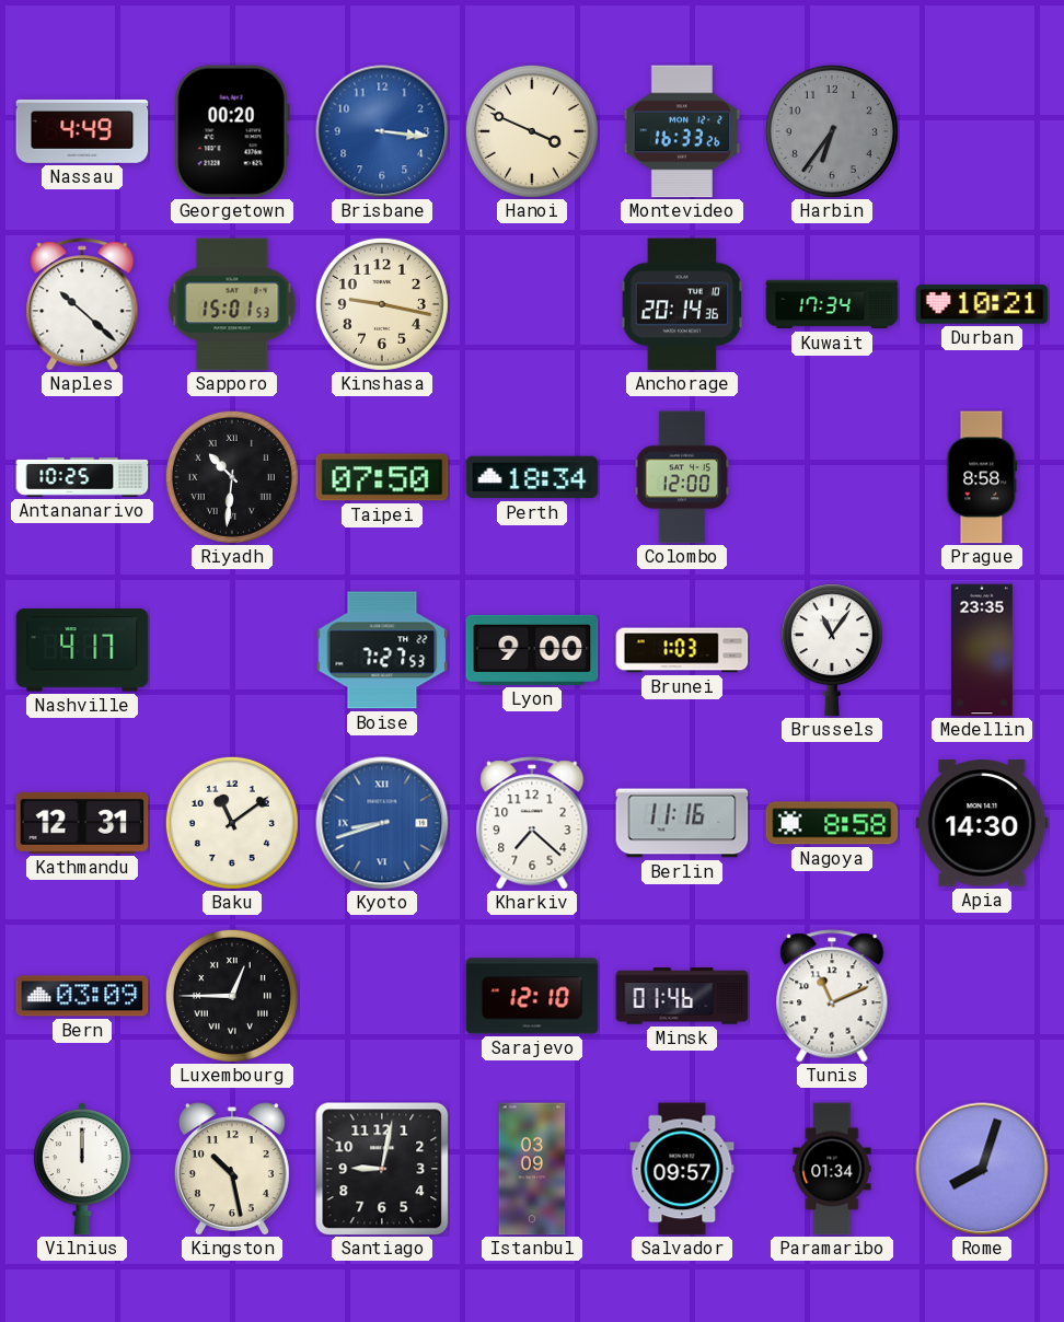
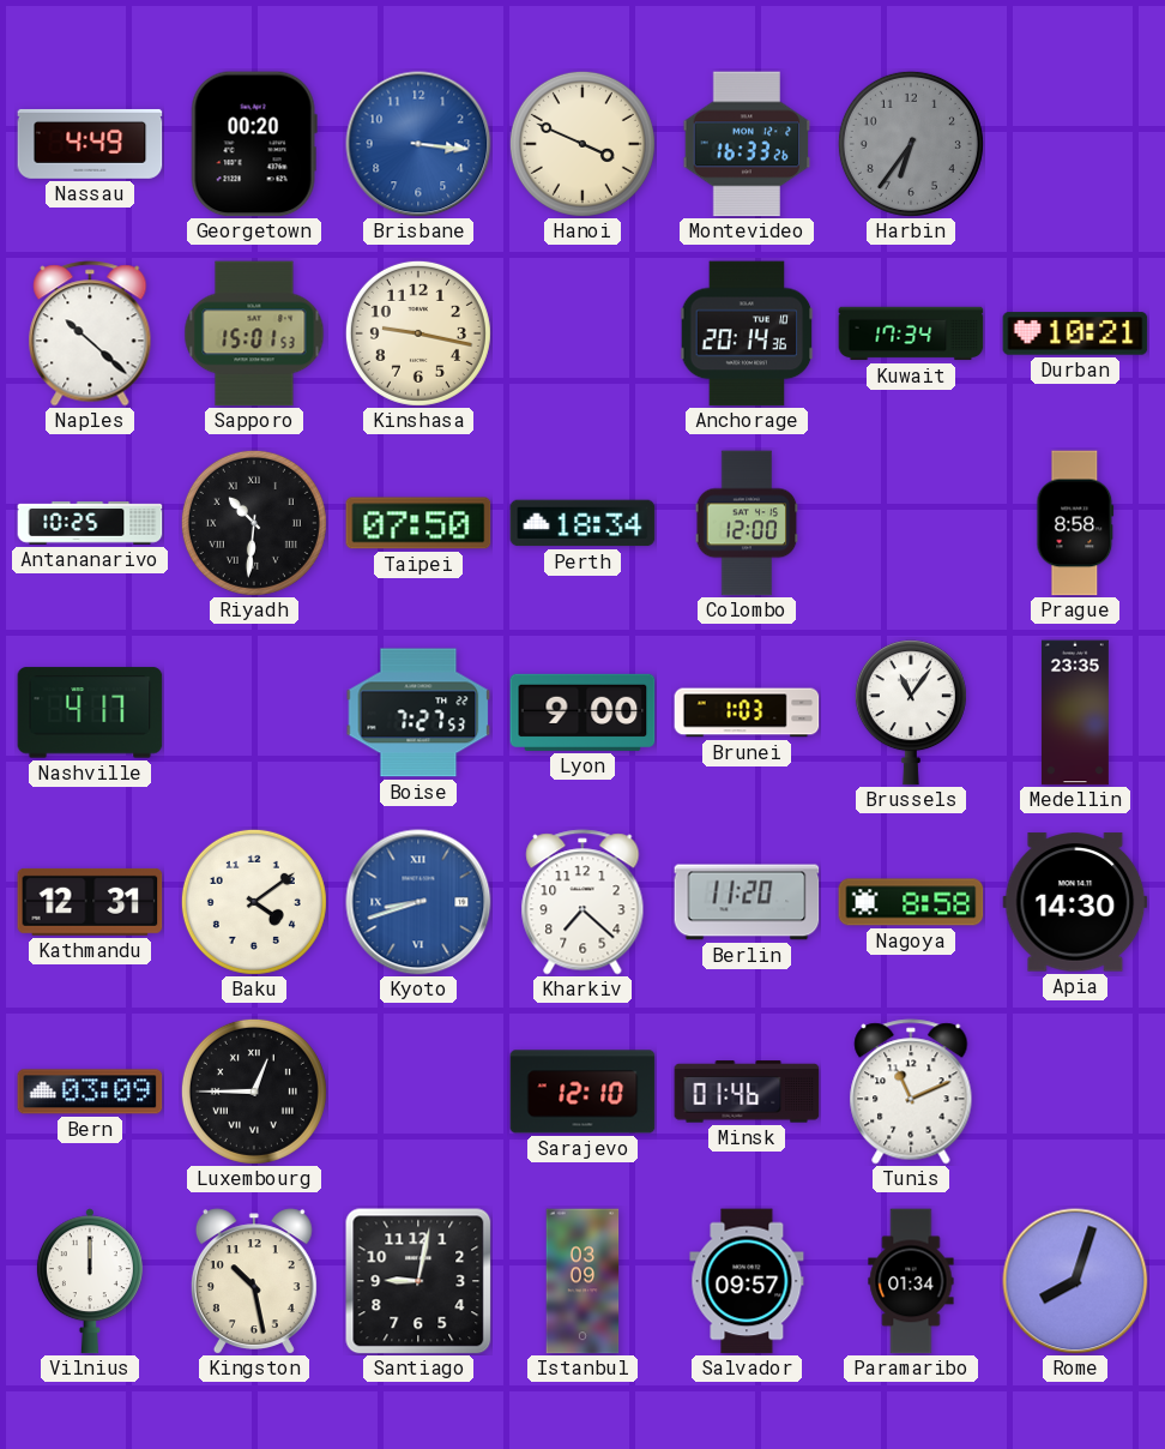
Baku: 11:09 -> 4:09
Berlin: 11:16 -> 11:20
